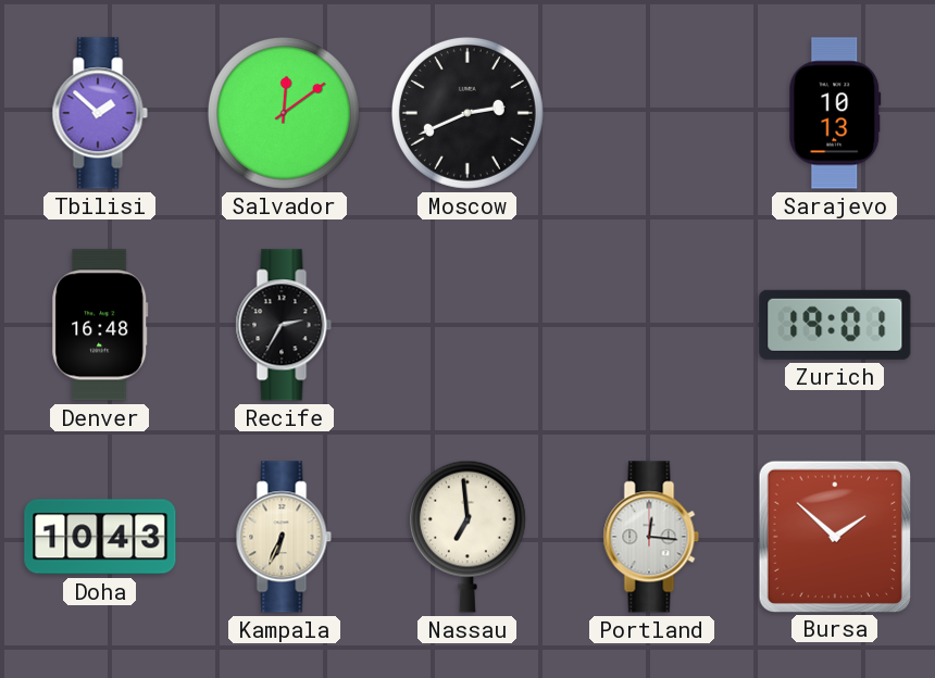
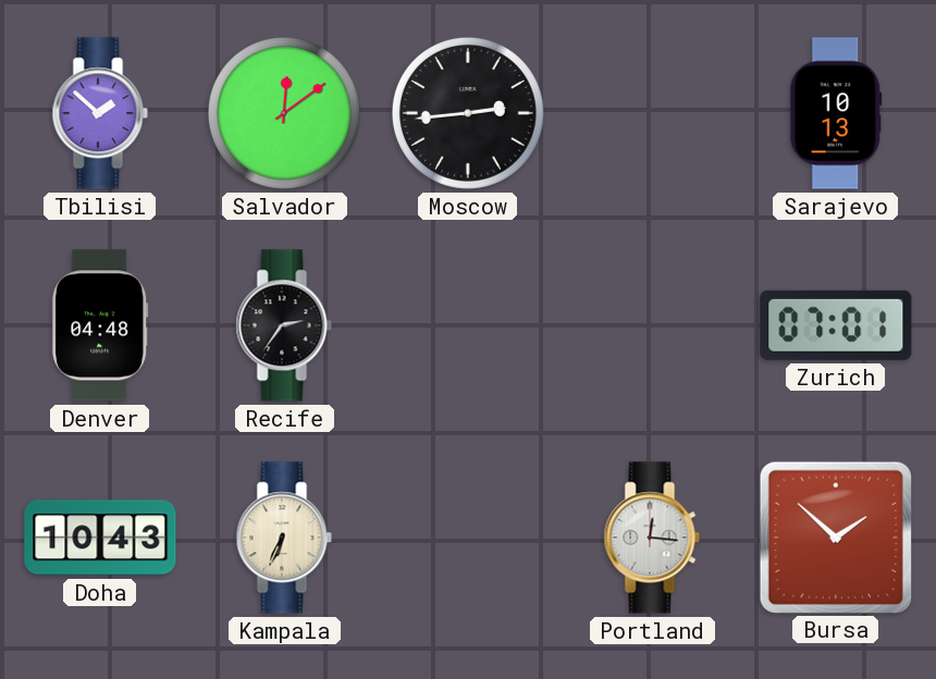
Moscow: 2:41 -> 2:44
Denver: 16:48 -> 04:48
Recife: 2:35 -> 2:36
Zurich: 19:01 -> 07:01
Nassau: 6:59 -> none
